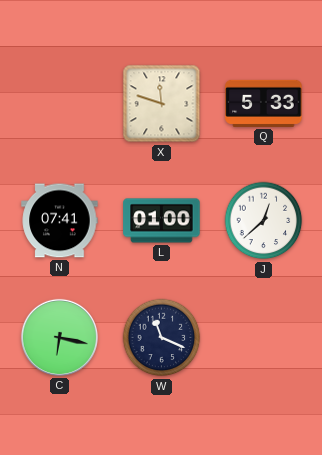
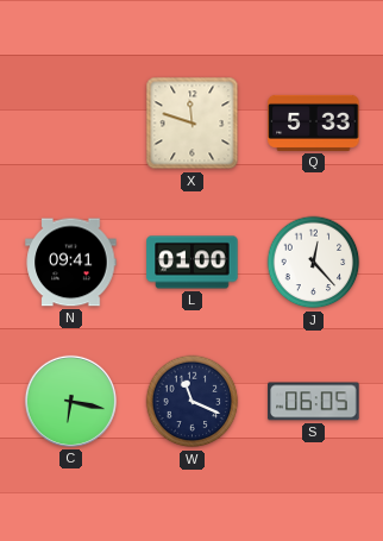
N: 07:41 -> 09:41
J: 12:38 -> 12:23
S: none -> 06:05
